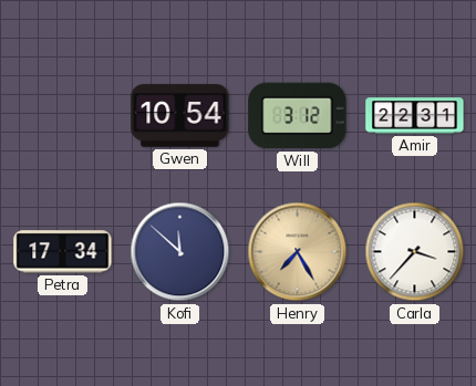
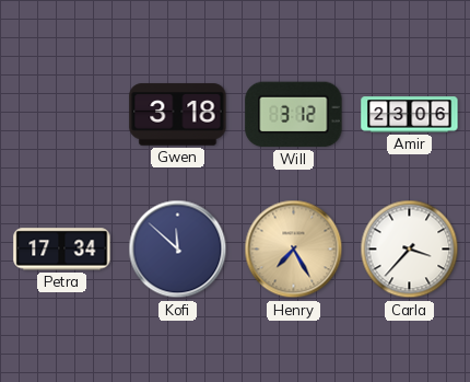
Gwen: 10:54 -> 3:18
Amir: 22:31 -> 23:06
